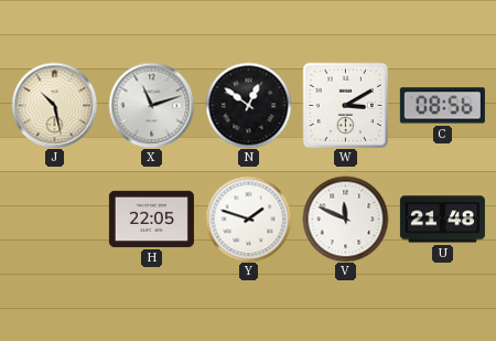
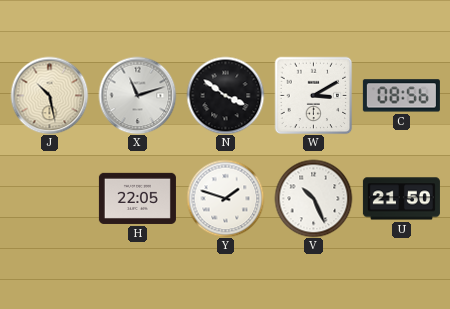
N: 12:51 -> 3:51
V: 11:49 -> 10:26
U: 21:48 -> 21:50
